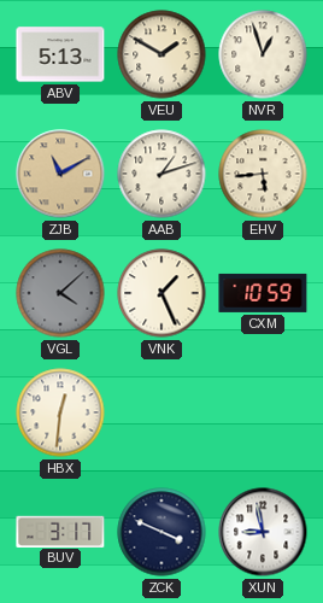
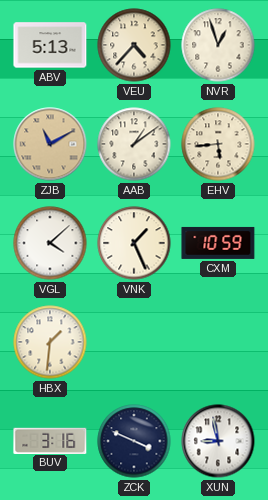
VEU: 1:50 -> 4:37
AAB: 1:12 -> 1:09
VGL dial: grey -> white
HBX: 12:31 -> 1:31
BUV: 3:17 -> 3:16
